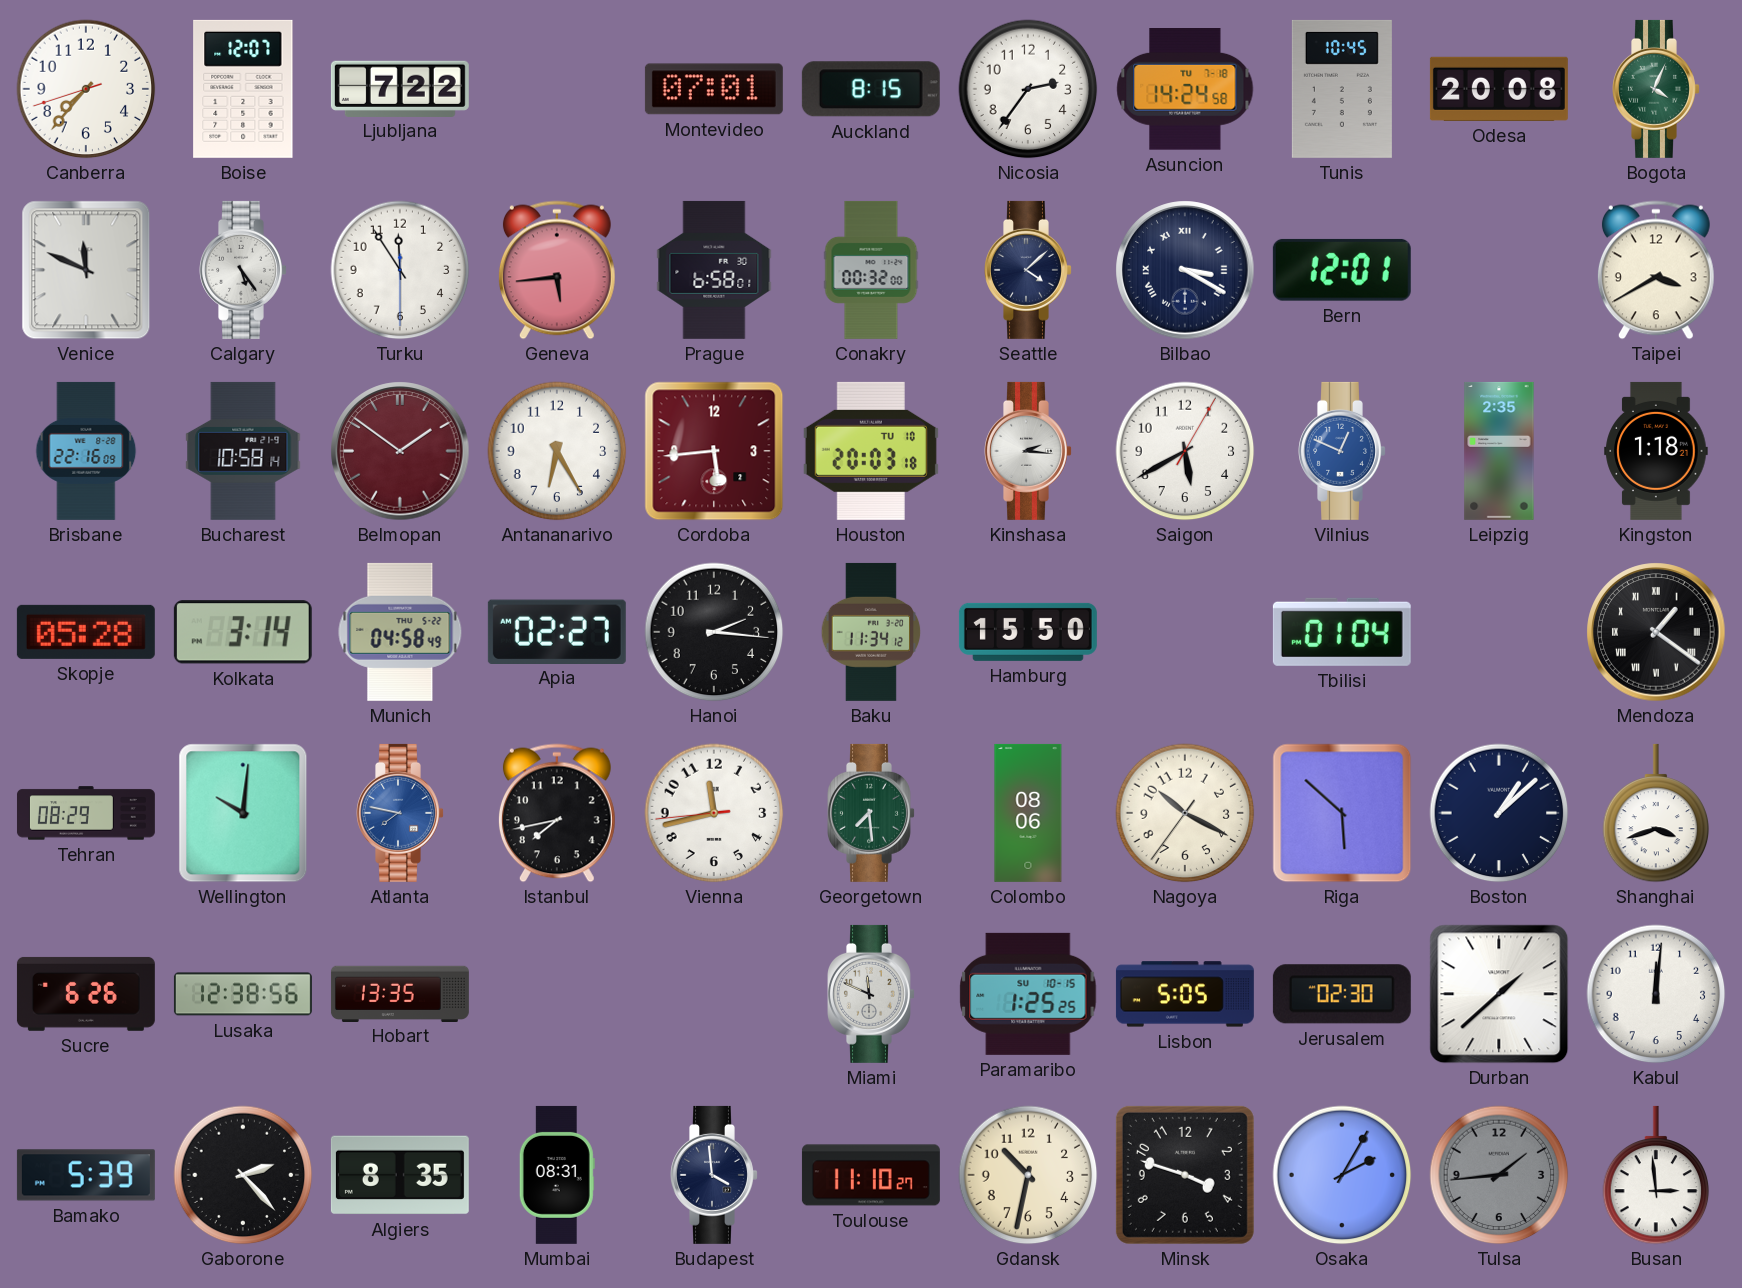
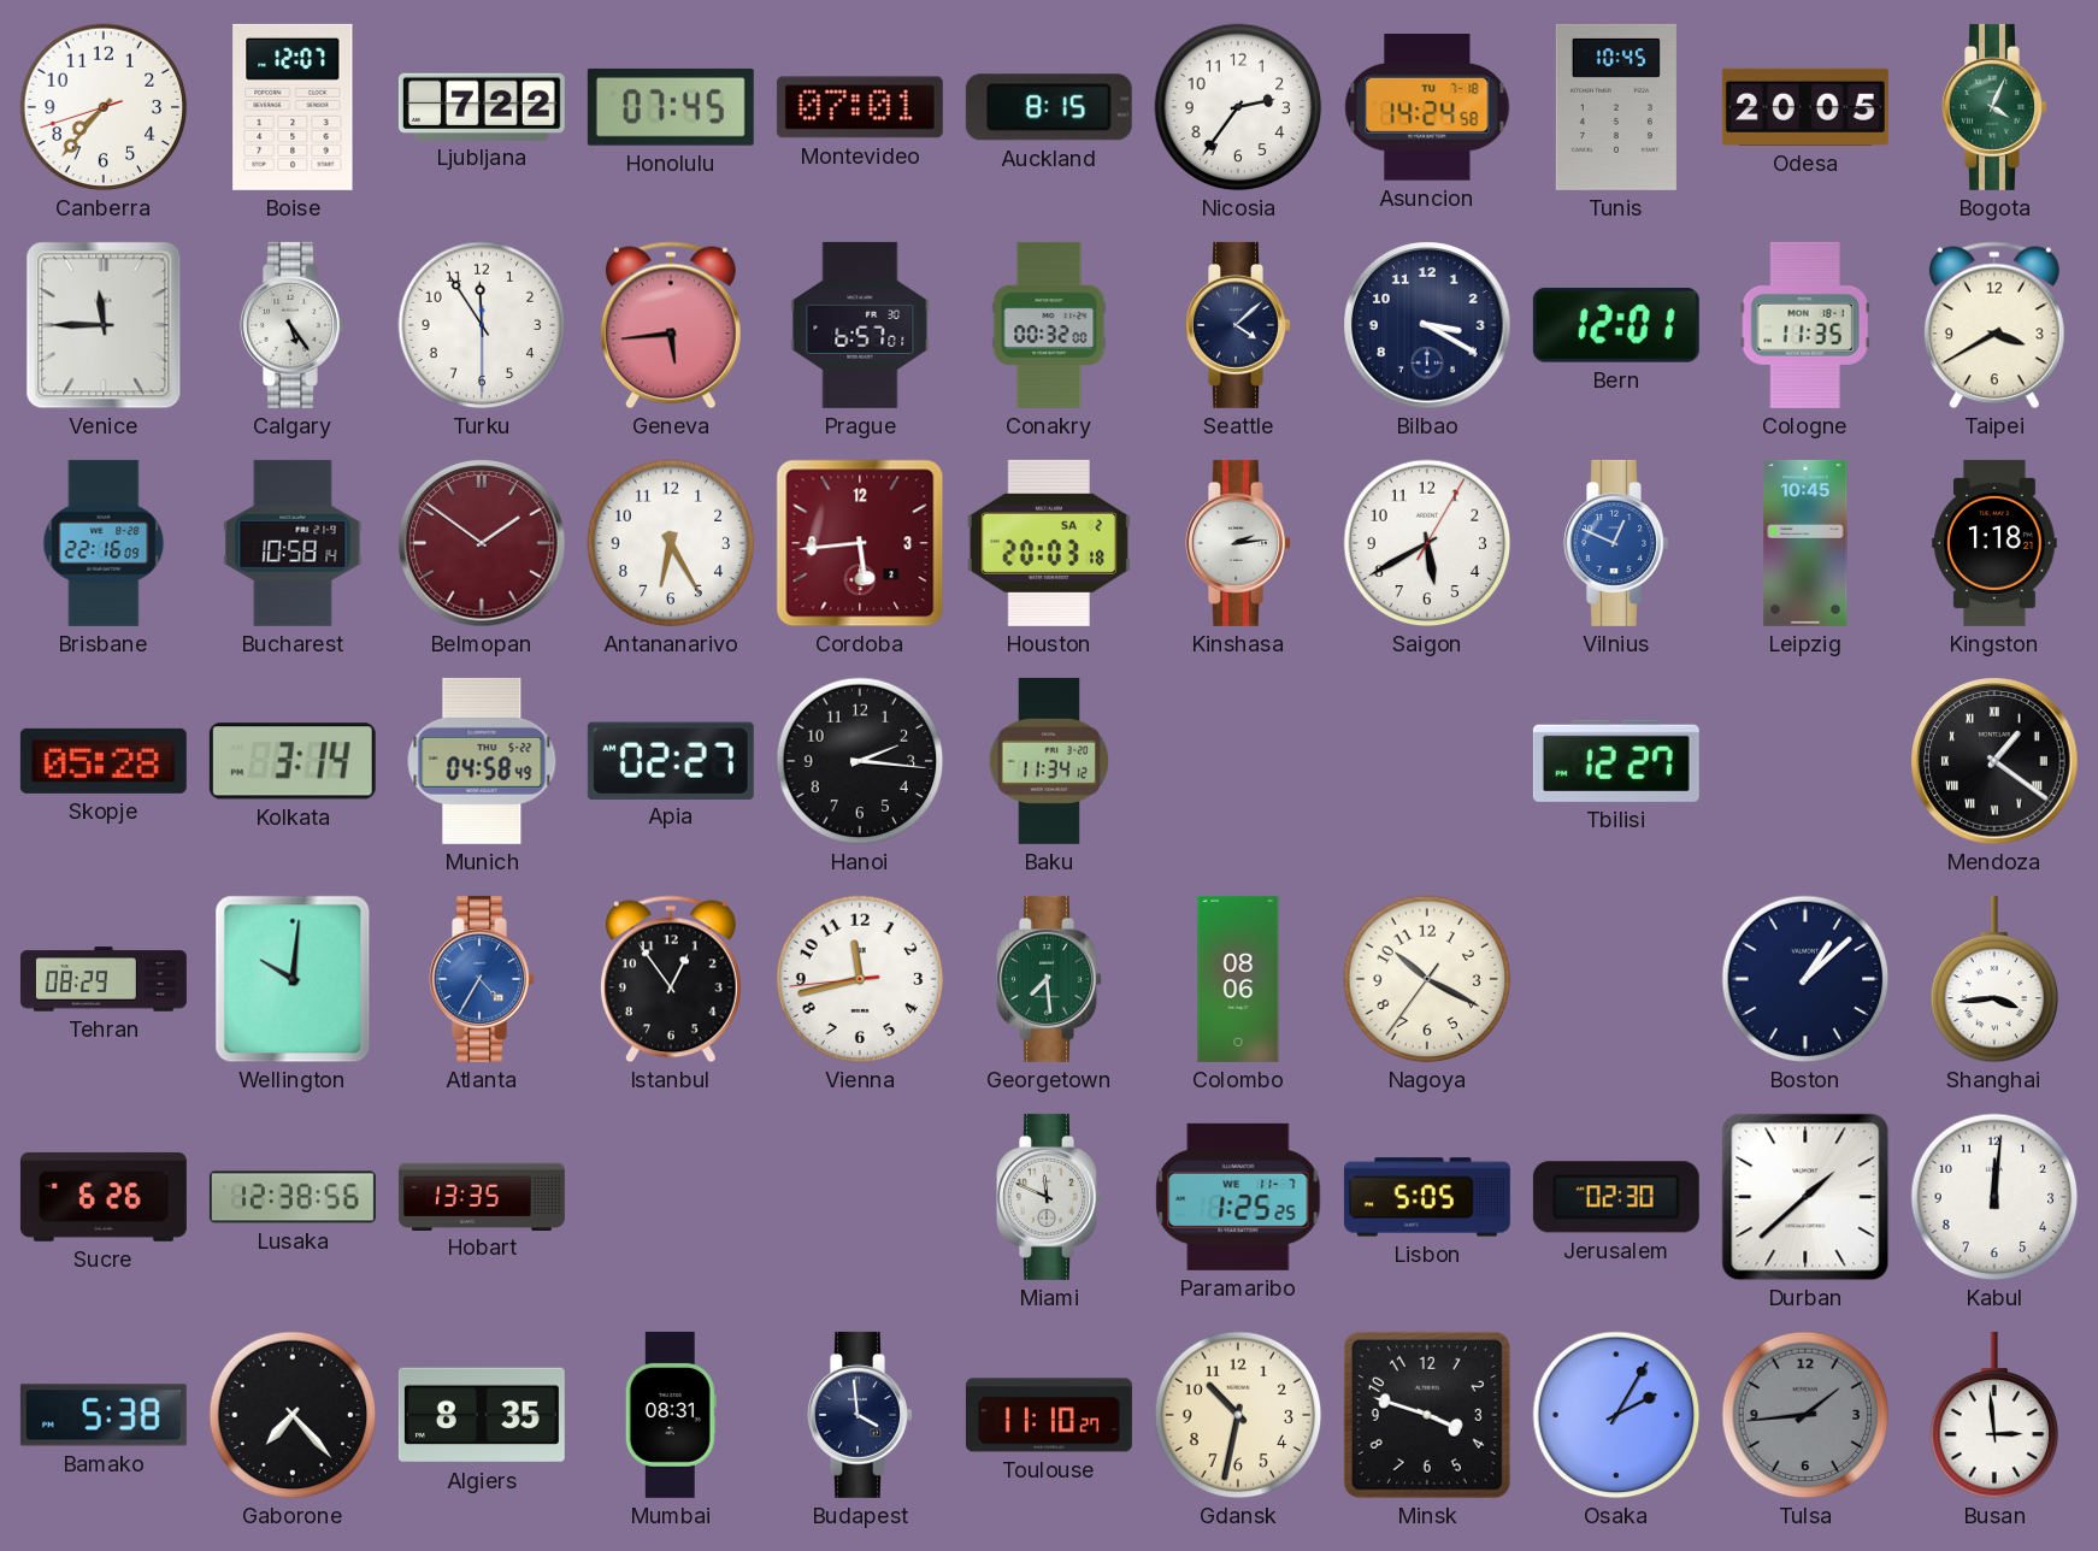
Honolulu: none -> 07:45
Odesa: 20:08 -> 20:05
Venice: 11:49 -> 11:45
Prague: 6:58 -> 6:57
Bilbao numerals: Roman -> Arabic
Cologne: none -> 11:35
Houston date: TU 10 -> SA 2
Kinshasa: 2:16 -> 2:14
Leipzig: 2:35 -> 10:45
Hamburg: 15:50 -> none
Tbilisi: 01:04 -> 12:27
Atlanta: 7:47 -> 4:35
Istanbul: 7:43 -> 12:54
Riga: 5:52 -> none
Shanghai: 3:42 -> 3:44
Paramaribo date: SU 10-15 -> WE 11-7
Bamako: 5:39 -> 5:38
Gaborone: 2:23 -> 7:23
